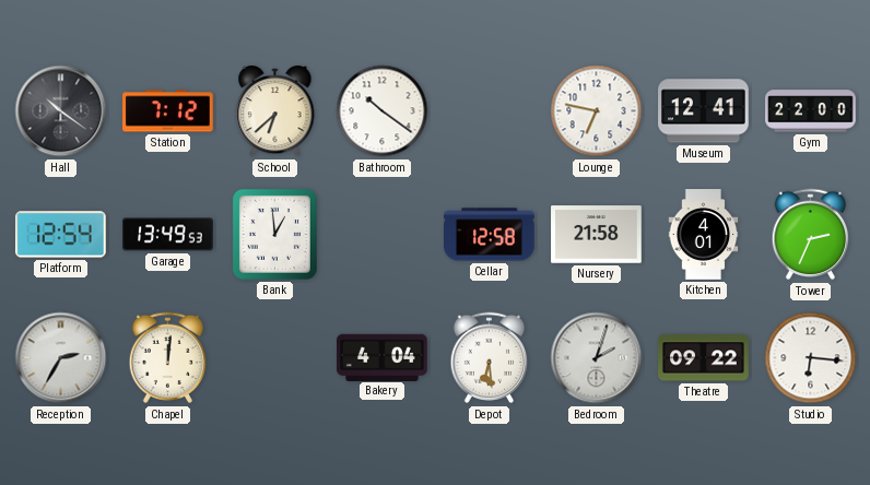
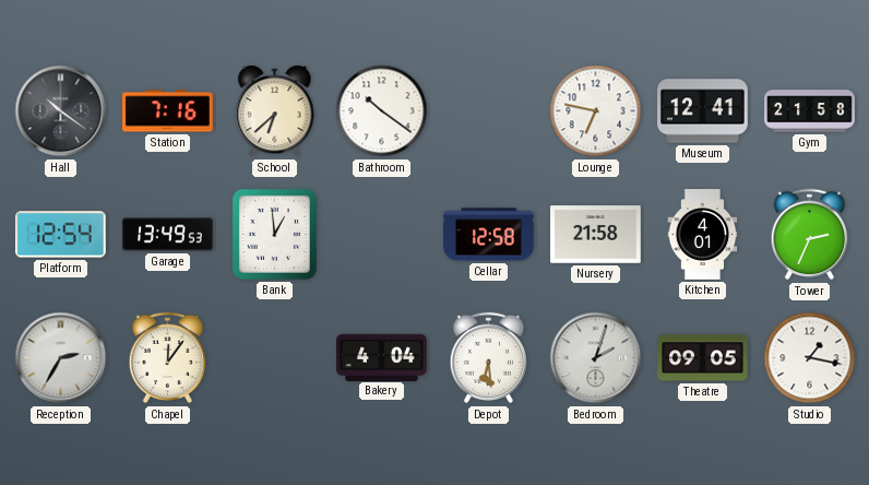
Station: 7:12 -> 7:16
Gym: 22:00 -> 21:58
Chapel: 12:01 -> 12:06
Theatre: 09:22 -> 09:05
Studio: 6:16 -> 1:17
